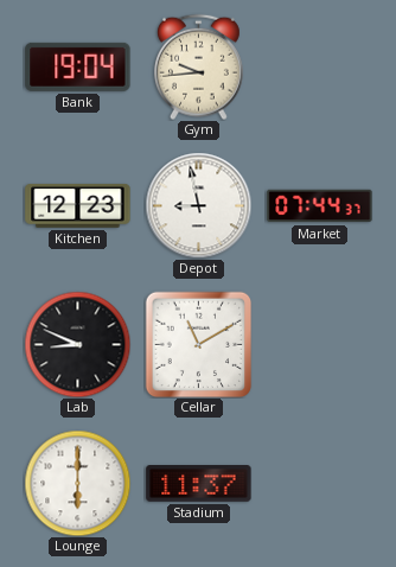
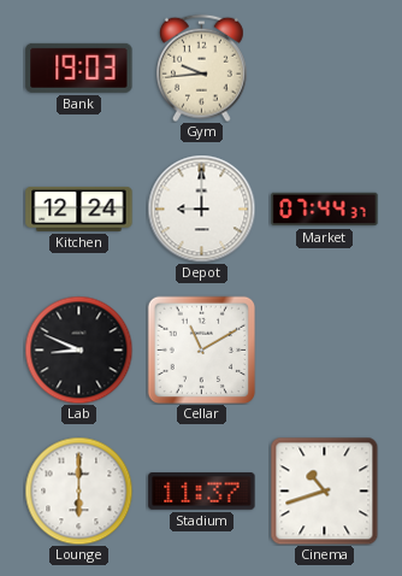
Bank: 19:04 -> 19:03
Kitchen: 12:23 -> 12:24
Depot: 8:58 -> 9:00
Cinema: none -> 10:42
